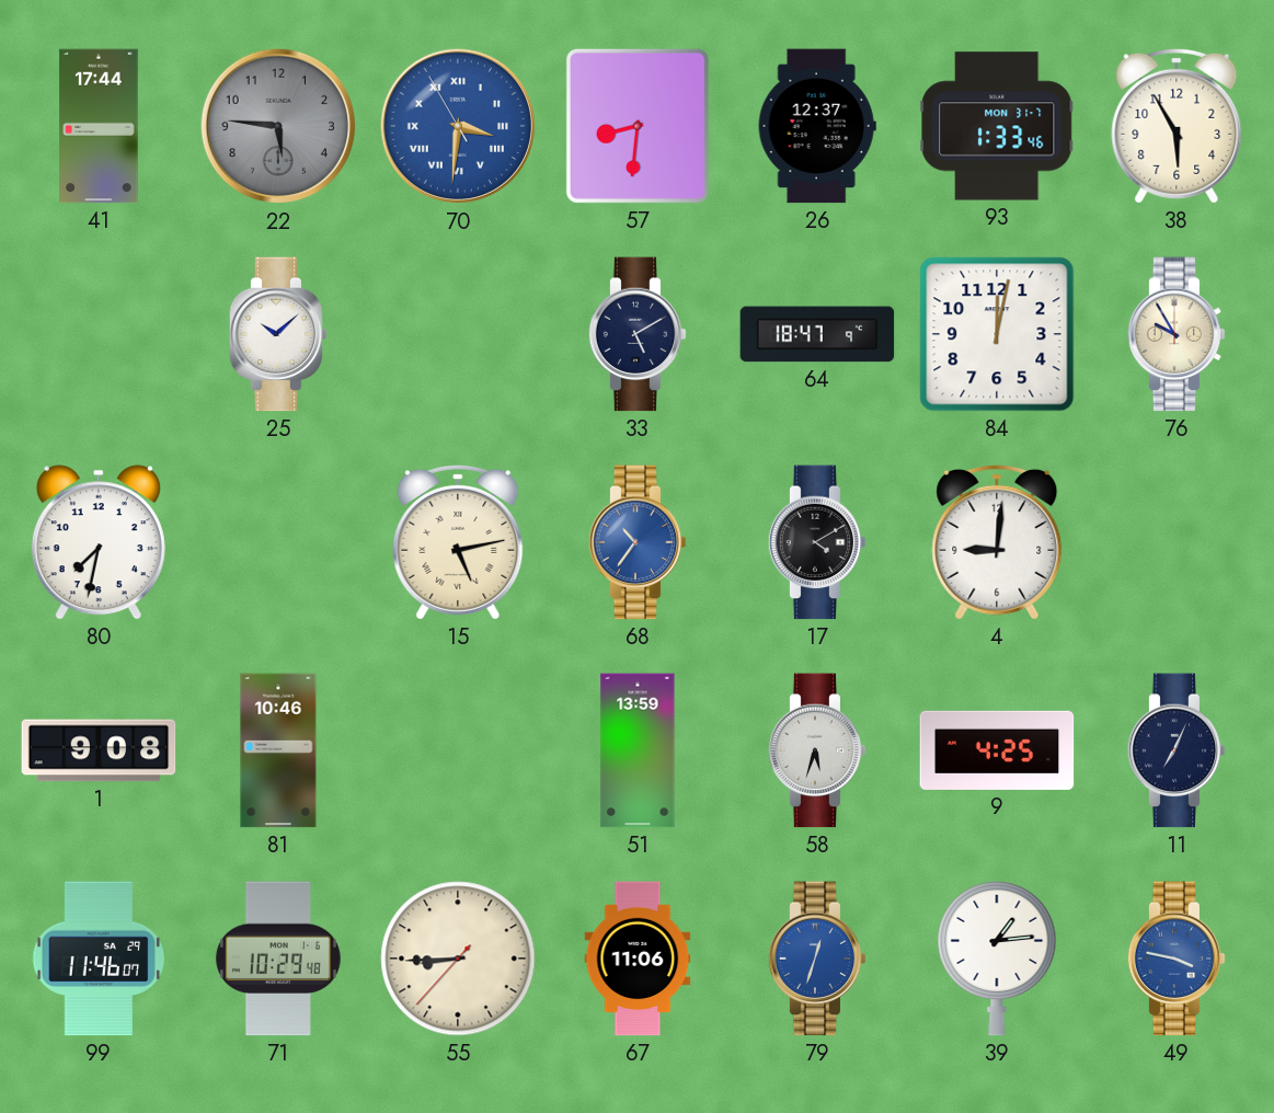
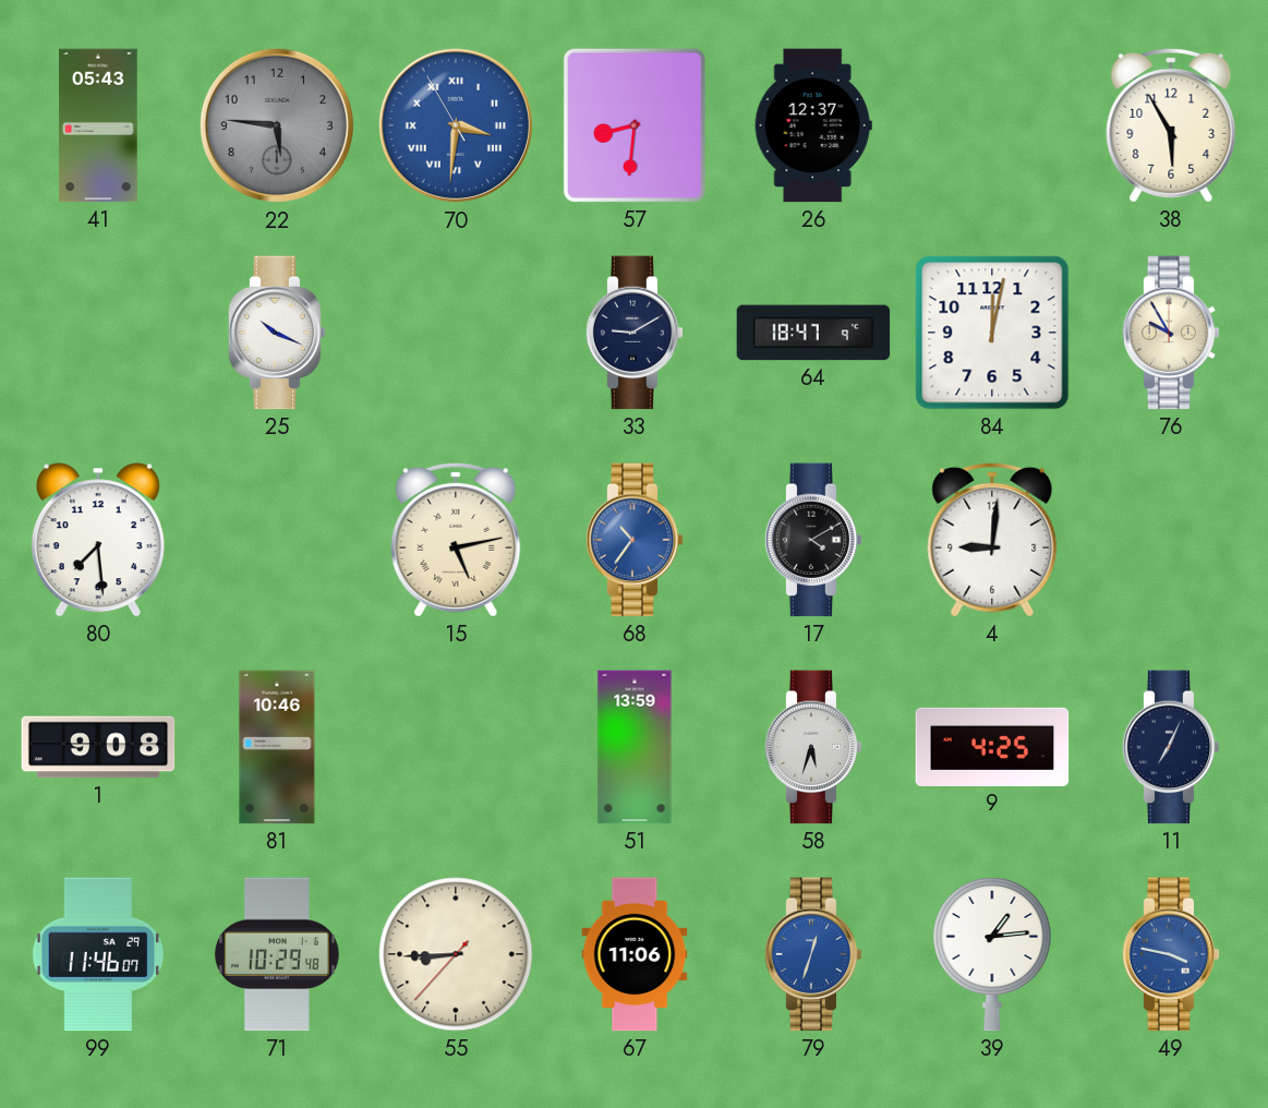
41: 17:44 -> 05:43
93: 1:33 -> none
25: 10:08 -> 10:19
33: 5:10 -> 9:10
80: 7:32 -> 7:29
